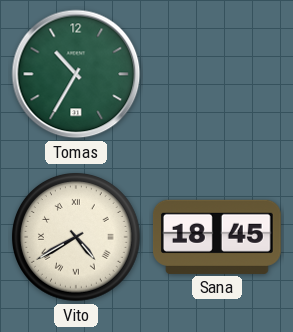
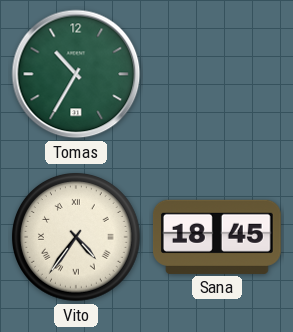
Vito: 4:40 -> 4:36
